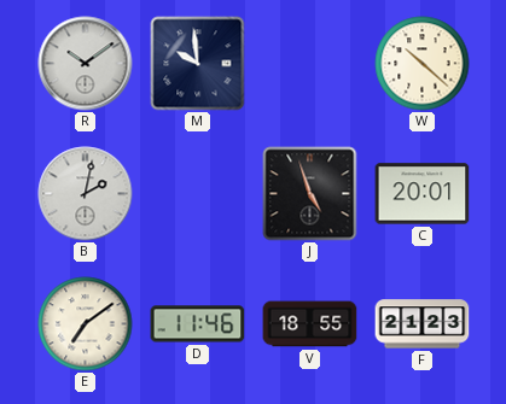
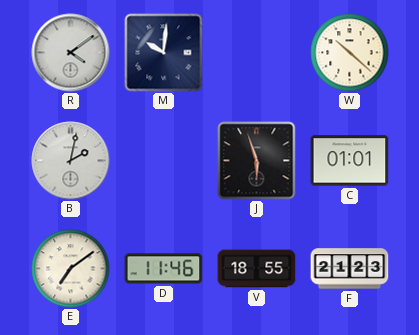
R: 10:09 -> 4:09
M: 9:59 -> 10:01
J: 4:57 -> 5:57
C: 20:01 -> 01:01
